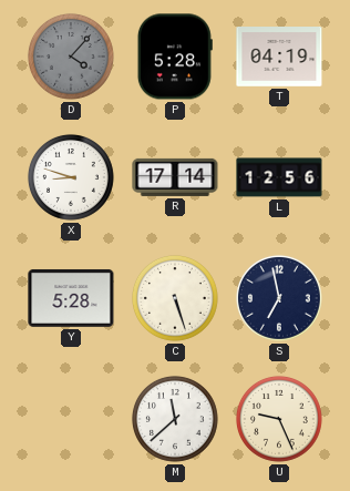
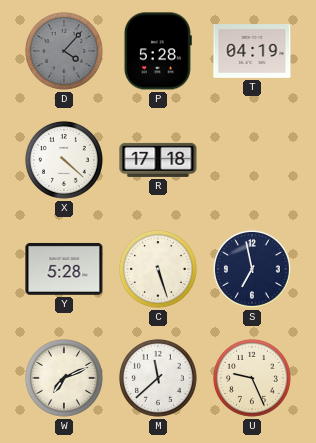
X: 8:48 -> 4:22
R: 17:14 -> 17:18
L: 12:56 -> none
W: none -> 7:11
